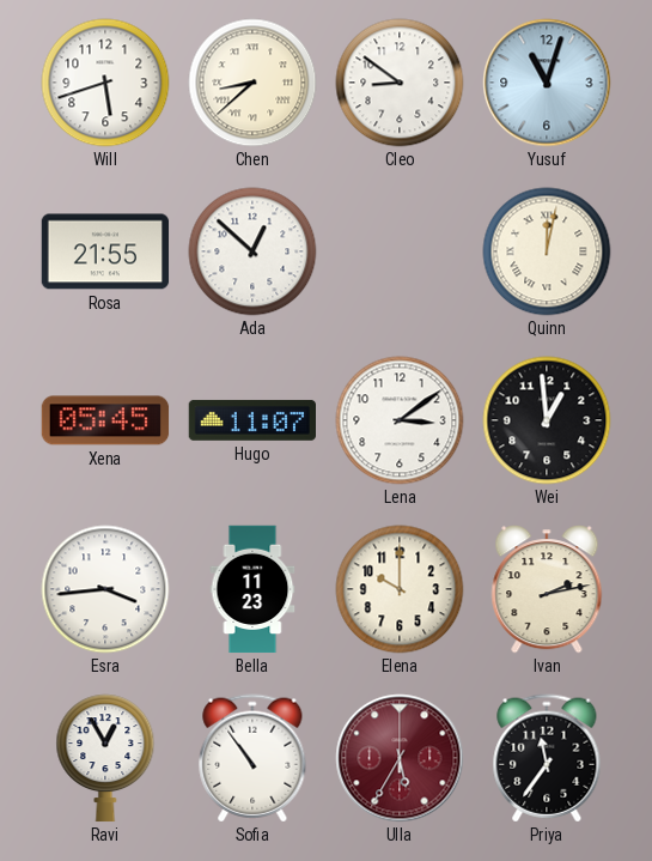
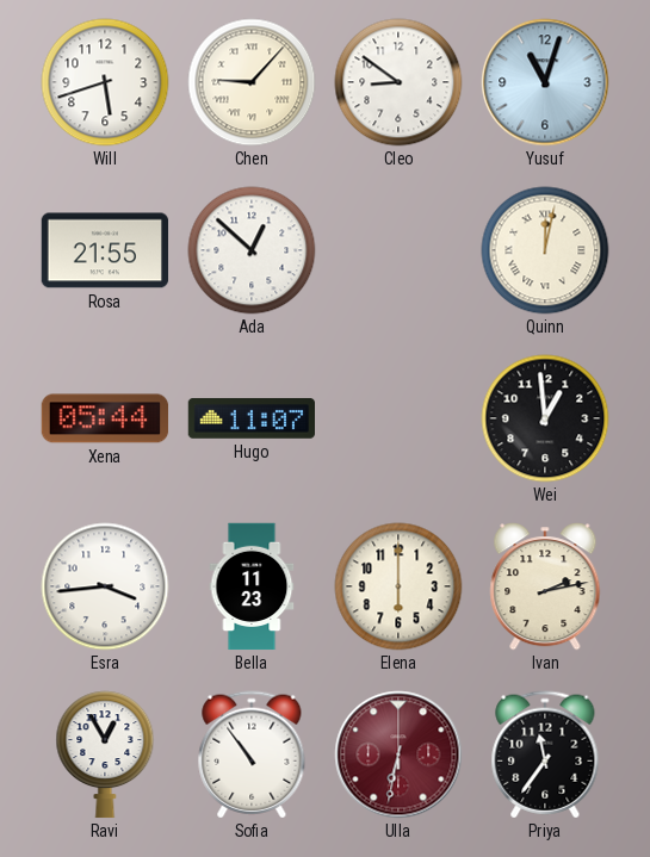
Chen: 8:38 -> 9:07
Xena: 05:45 -> 05:44
Lena: 3:09 -> none
Elena: 10:00 -> 6:00
Ulla: 5:35 -> 6:32
